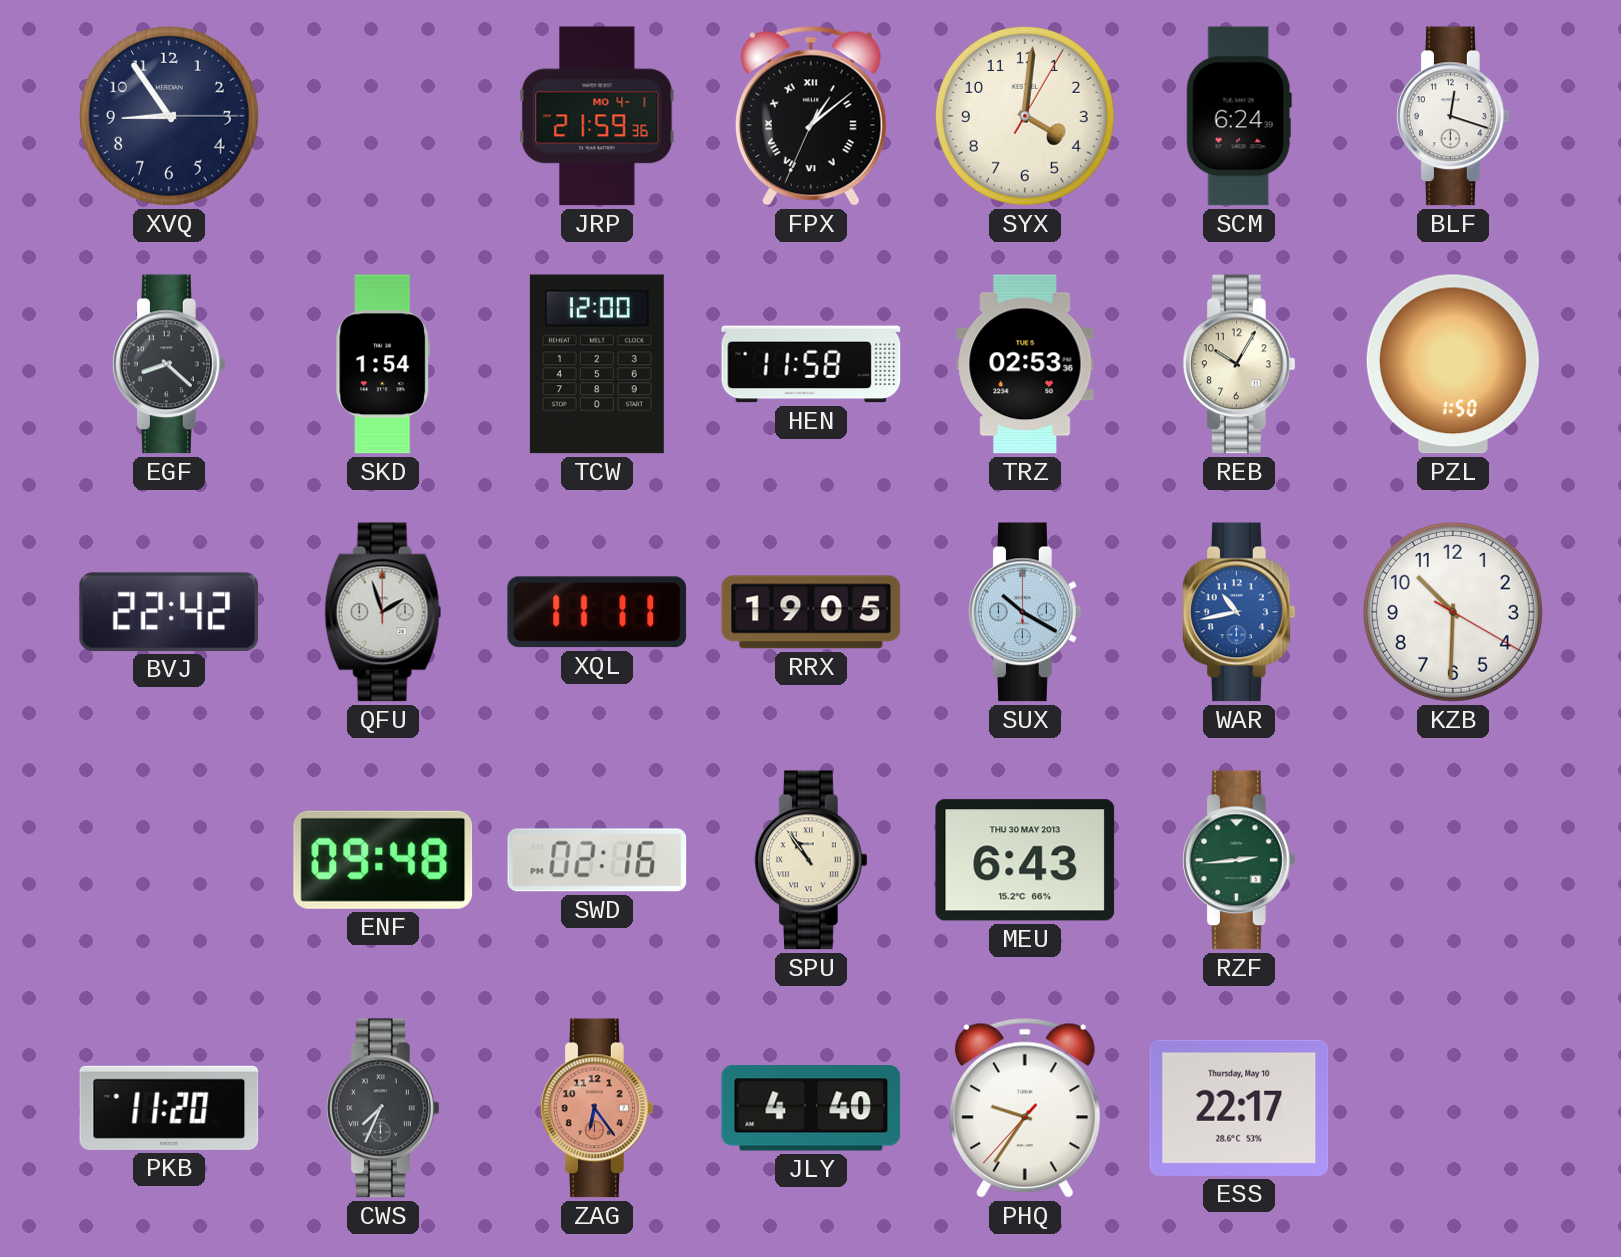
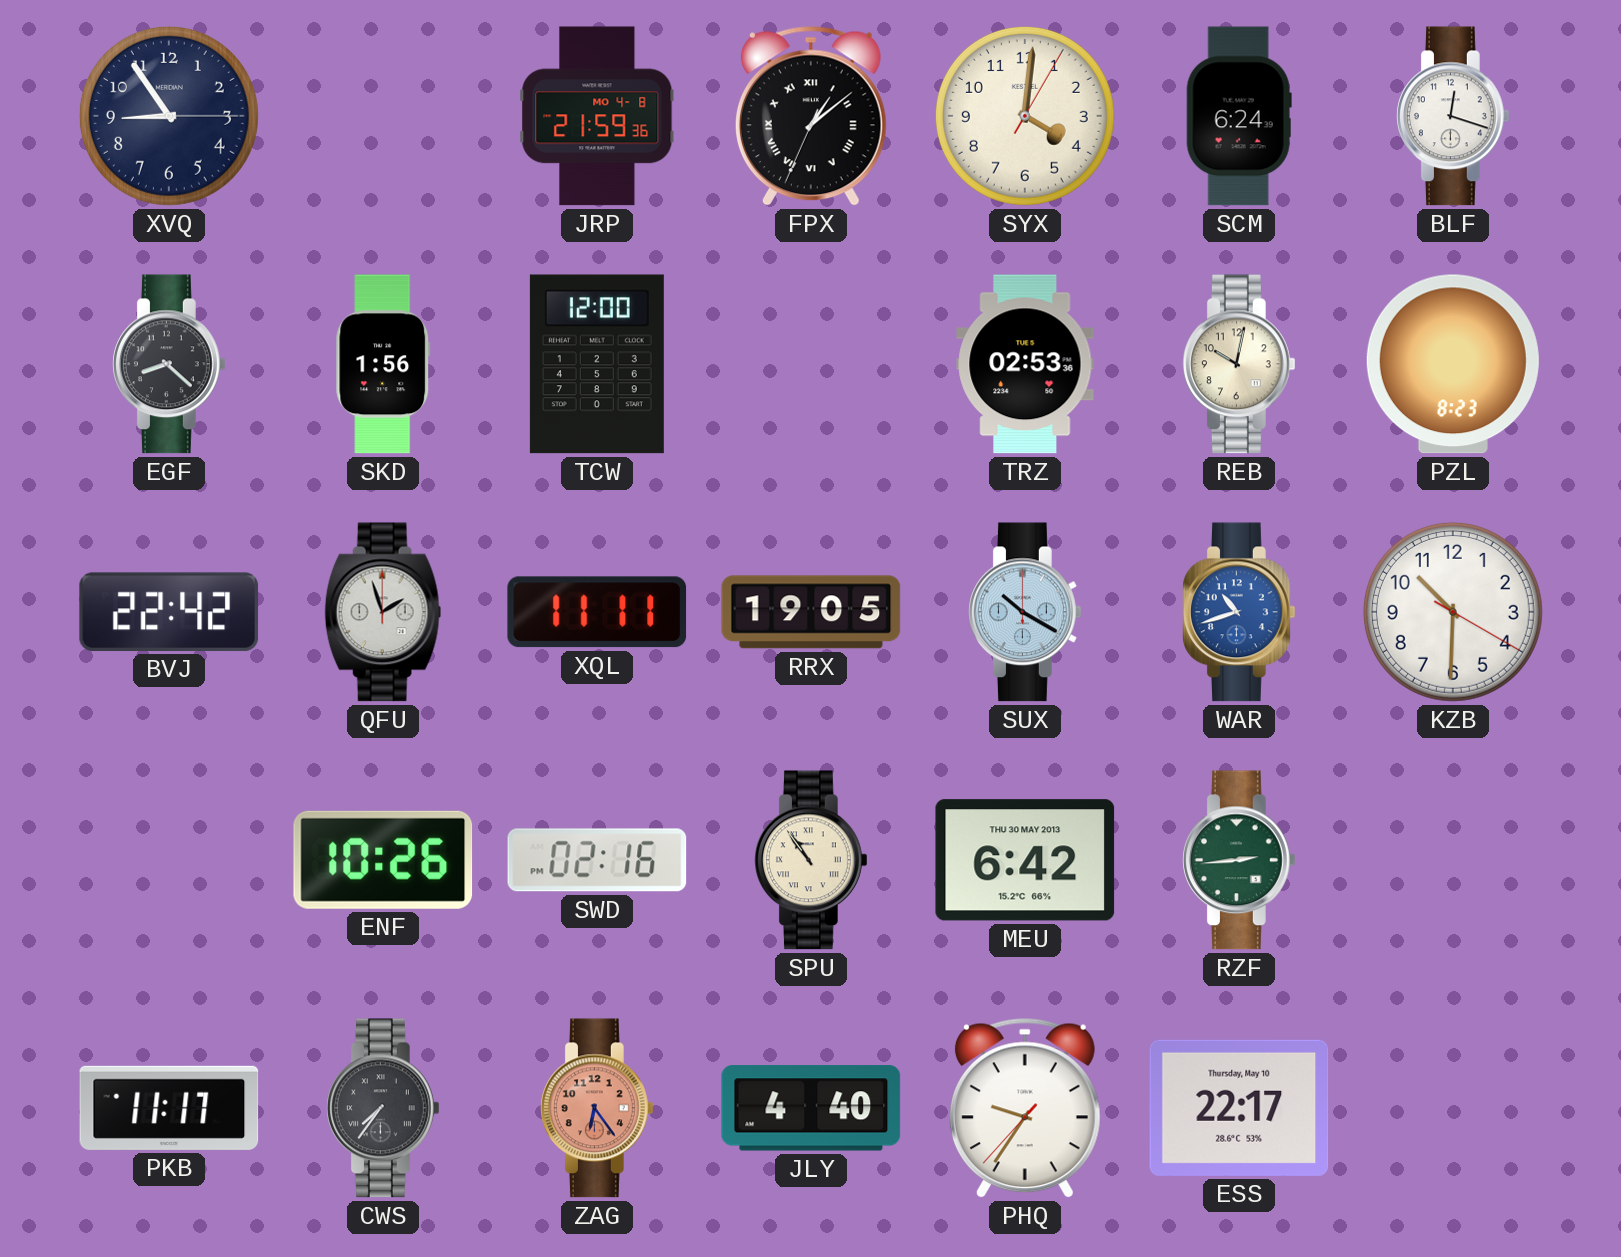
JRP date: MO 4-1 -> MO 4-8
SKD: 1:54 -> 1:56
HEN: 11:58 -> none
REB: 10:05 -> 10:02
PZL: 1:50 -> 8:23
WAR: 10:43 -> 10:42
ENF: 09:48 -> 10:26
MEU: 6:43 -> 6:42
PKB: 11:20 -> 11:17
CWS: 7:34 -> 7:36
